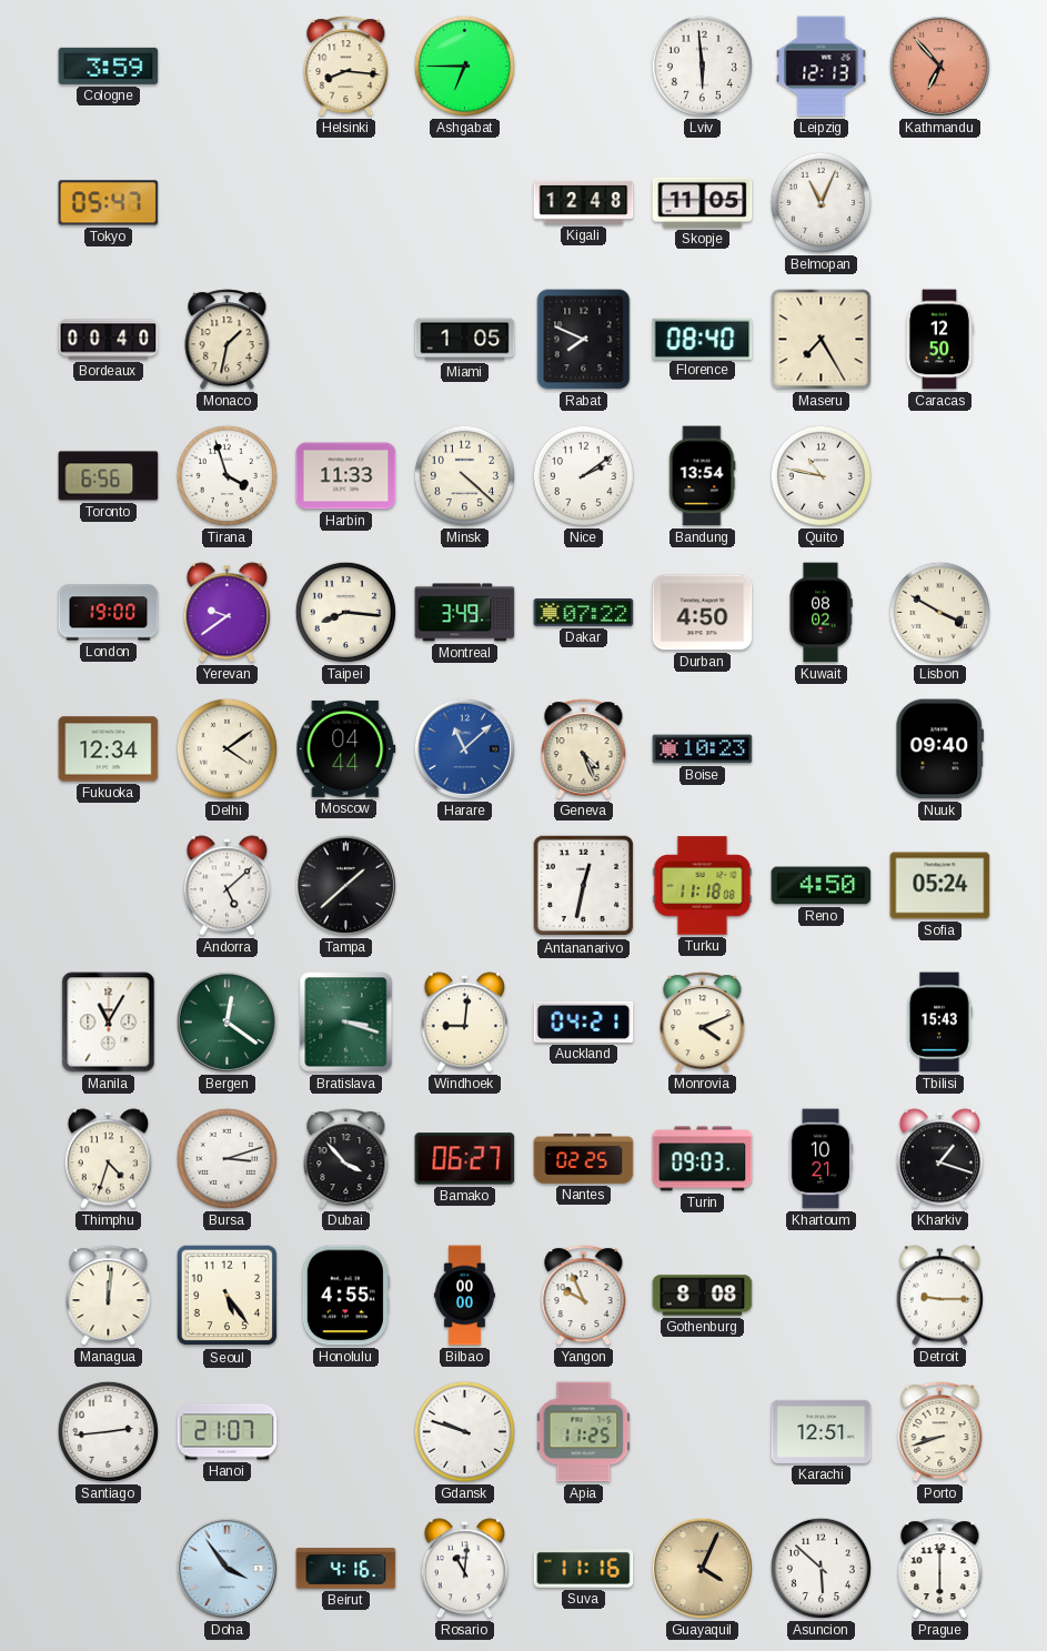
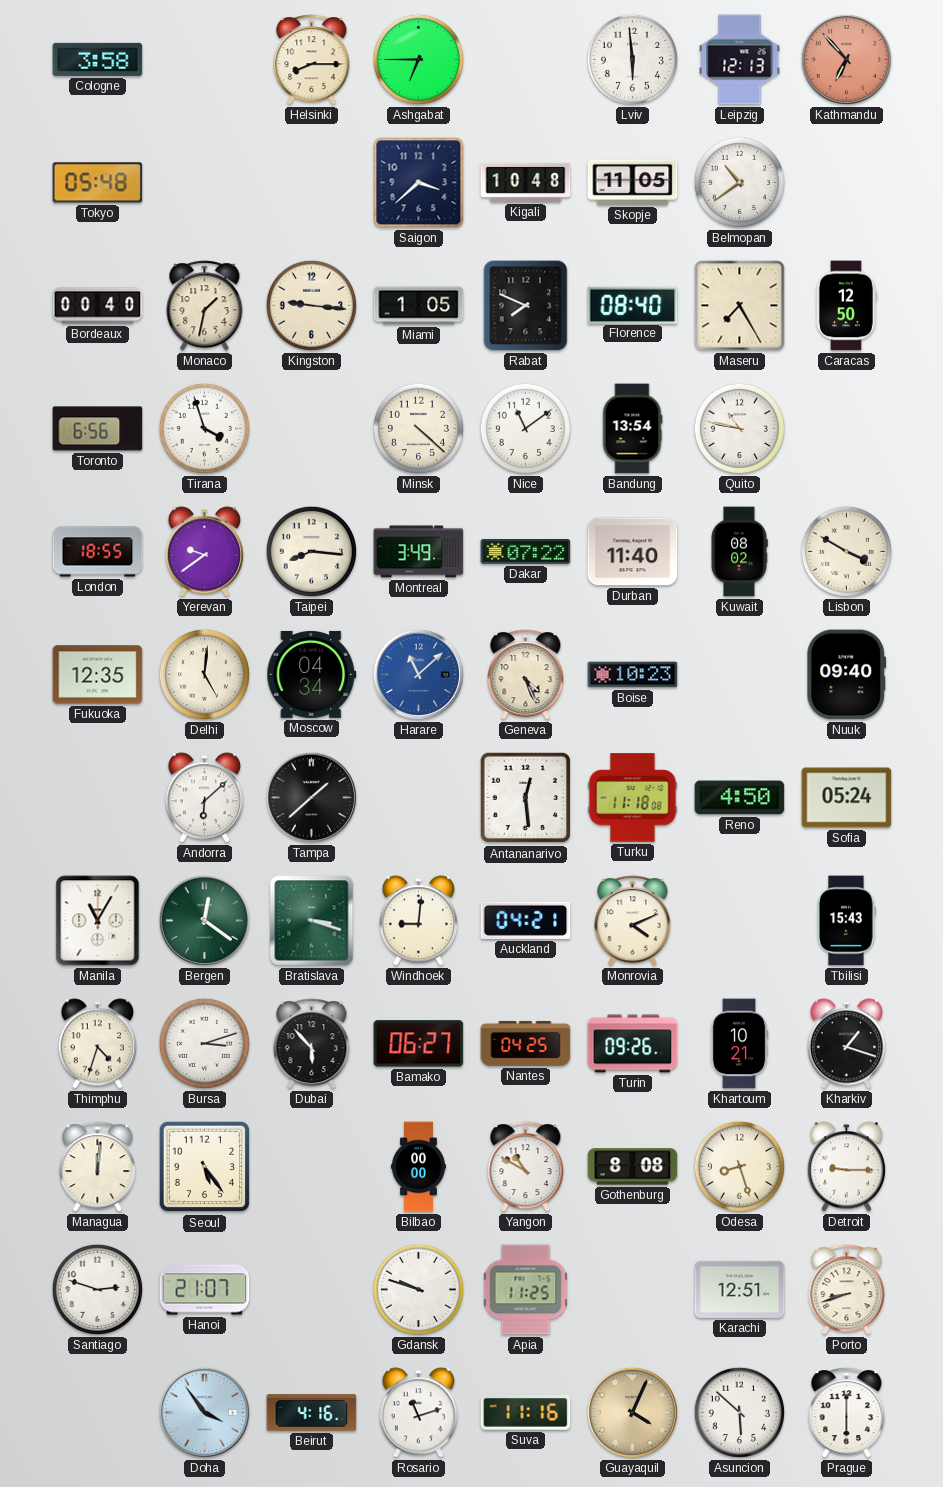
Cologne: 3:59 -> 3:58
Helsinki: 8:16 -> 8:15
Tokyo: 05:47 -> 05:48
Saigon: none -> 3:38
Kigali: 12:48 -> 10:48
Belmopan: 11:04 -> 10:39
Kingston: none -> 9:16
Harbin: 11:33 -> none
Nice: 2:09 -> 11:09
London: 19:00 -> 18:55
Durban: 4:50 -> 11:40
Fukuoka: 12:34 -> 12:35
Delhi: 4:09 -> 5:01
Moscow: 04:44 -> 04:34
Andorra: 5:08 -> 6:08
Antananarivo: 12:32 -> 12:29
Dubai: 3:53 -> 5:53
Nantes: 02:25 -> 04:25
Turin: 09:03 -> 09:26
Honolulu: 4:55 -> none
Yangon: 9:56 -> 10:50
Odesa: none -> 8:27
Santiago: 2:44 -> 2:48
Rosario: 11:01 -> 11:12
